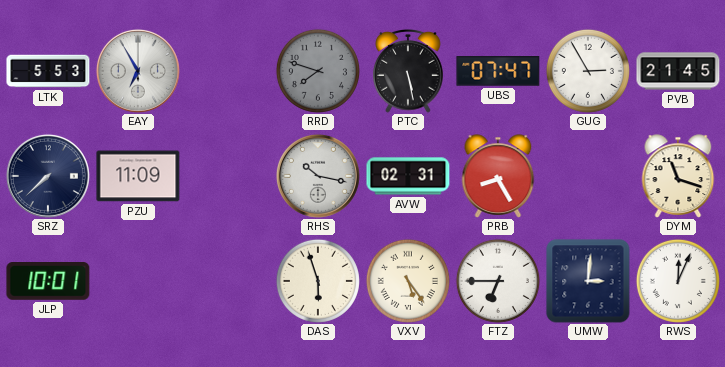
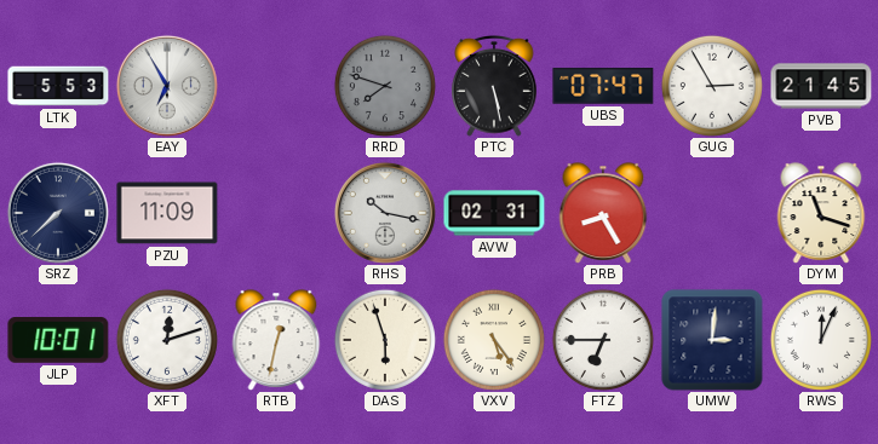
XFT: none -> 12:12
RTB: none -> 12:32
